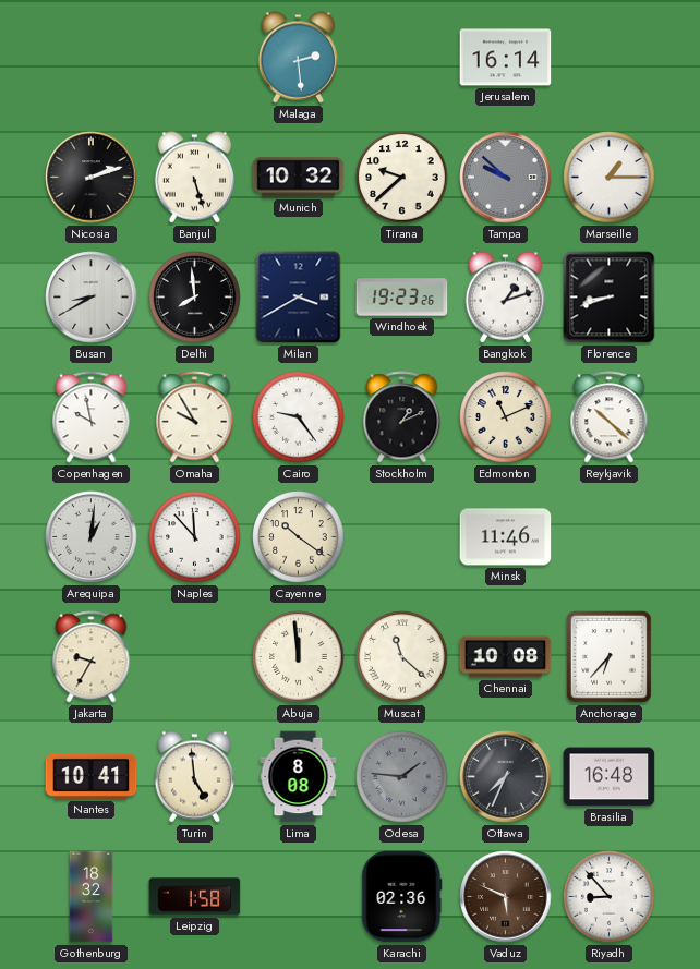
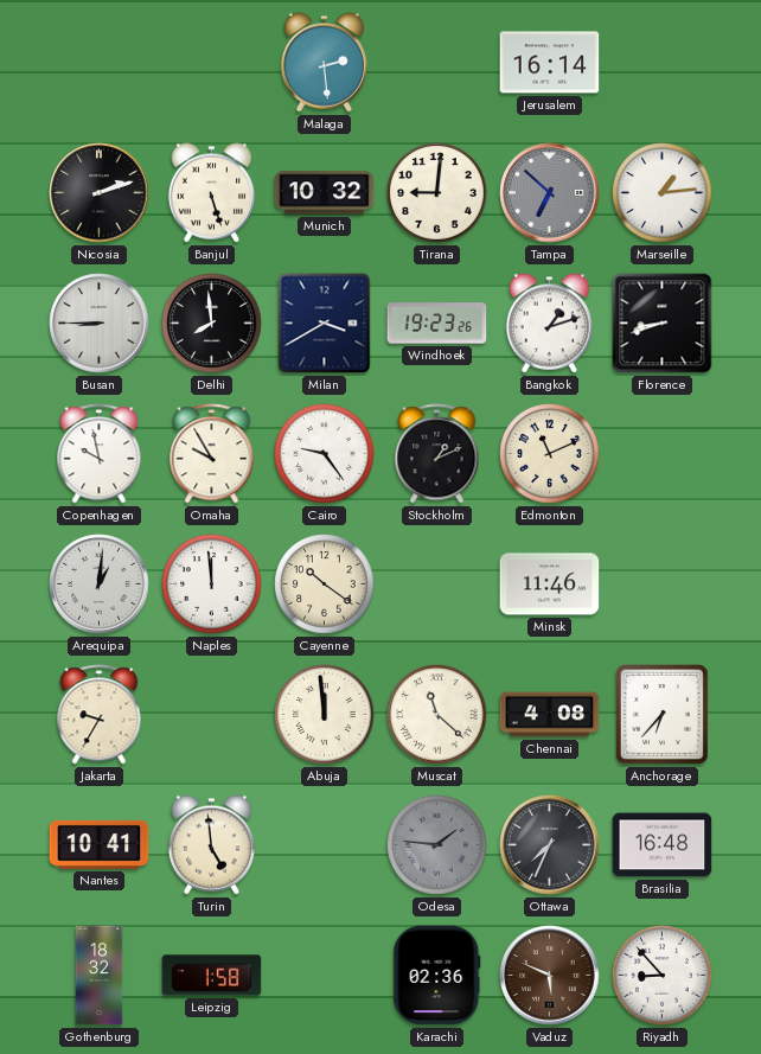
Tirana: 9:38 -> 9:01
Tampa: 9:52 -> 6:52
Marseille: 1:15 -> 1:14
Busan: 8:40 -> 8:45
Reykjavik: 10:22 -> none
Naples: 11:53 -> 11:59
Chennai: 10:08 -> 4:08
Lima: 8:08 -> none
